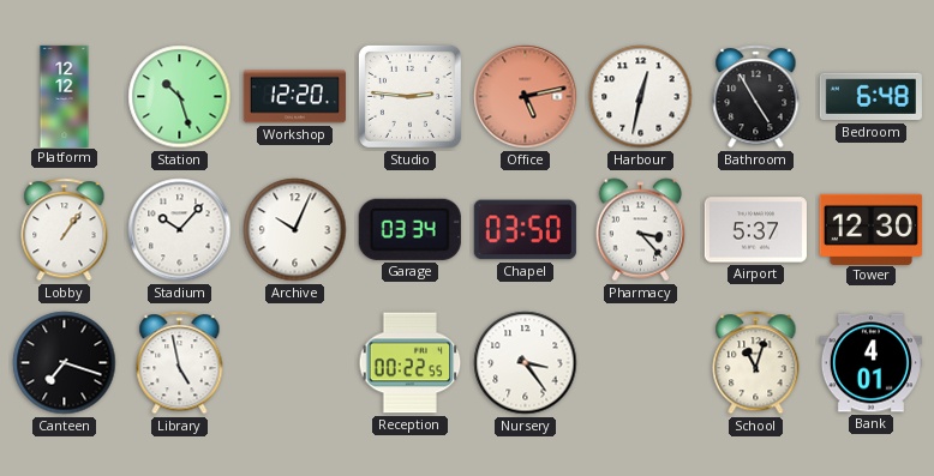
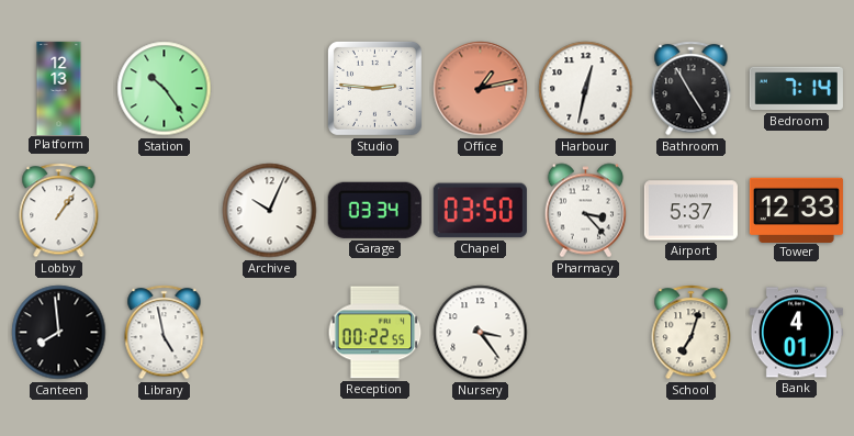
Platform: 12:12 -> 12:13
Station: 10:27 -> 10:24
Workshop: 12:20 -> none
Office: 5:13 -> 1:13
Bedroom: 6:48 -> 7:14
Stadium: 10:07 -> none
Tower: 12:30 -> 12:33
Canteen: 7:18 -> 7:59
School: 11:03 -> 7:03
